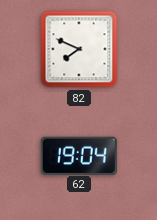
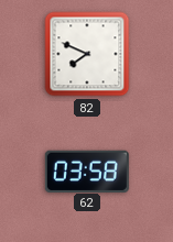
62: 19:04 -> 03:58
